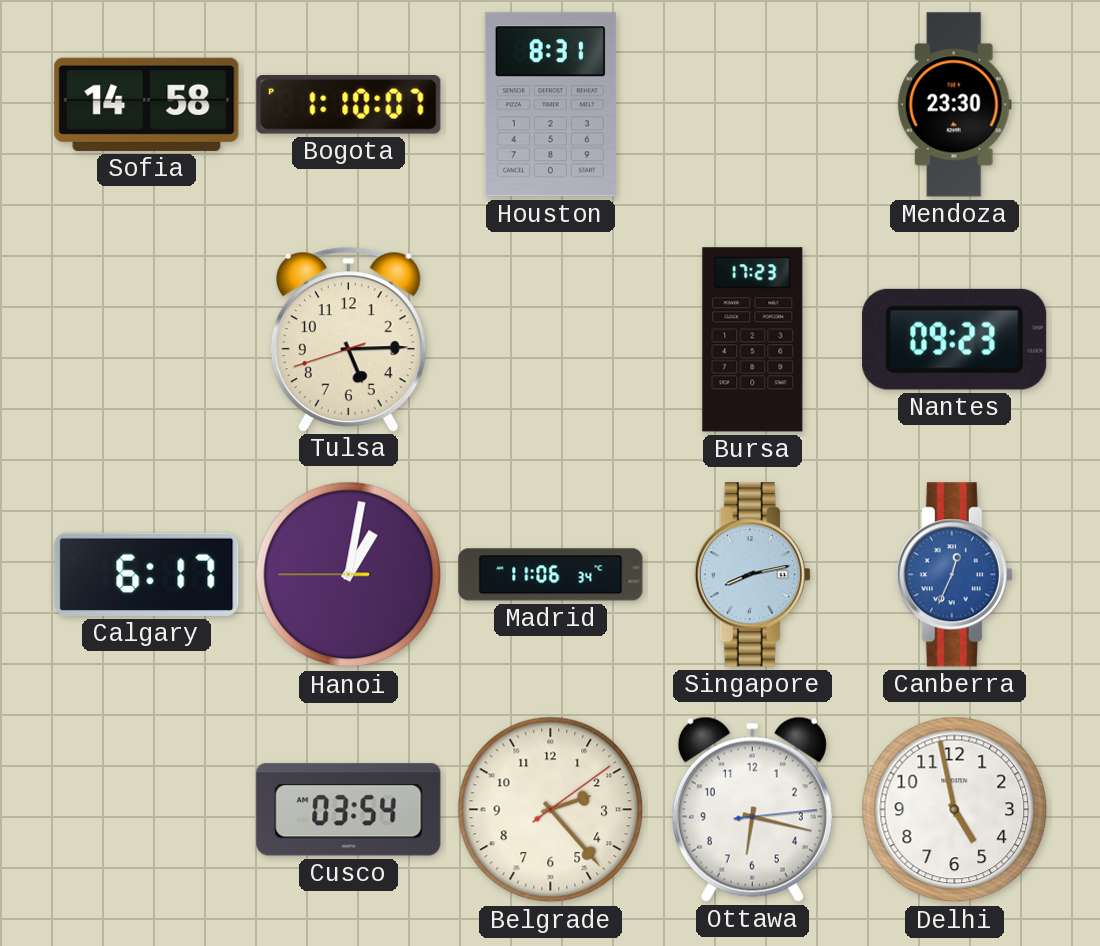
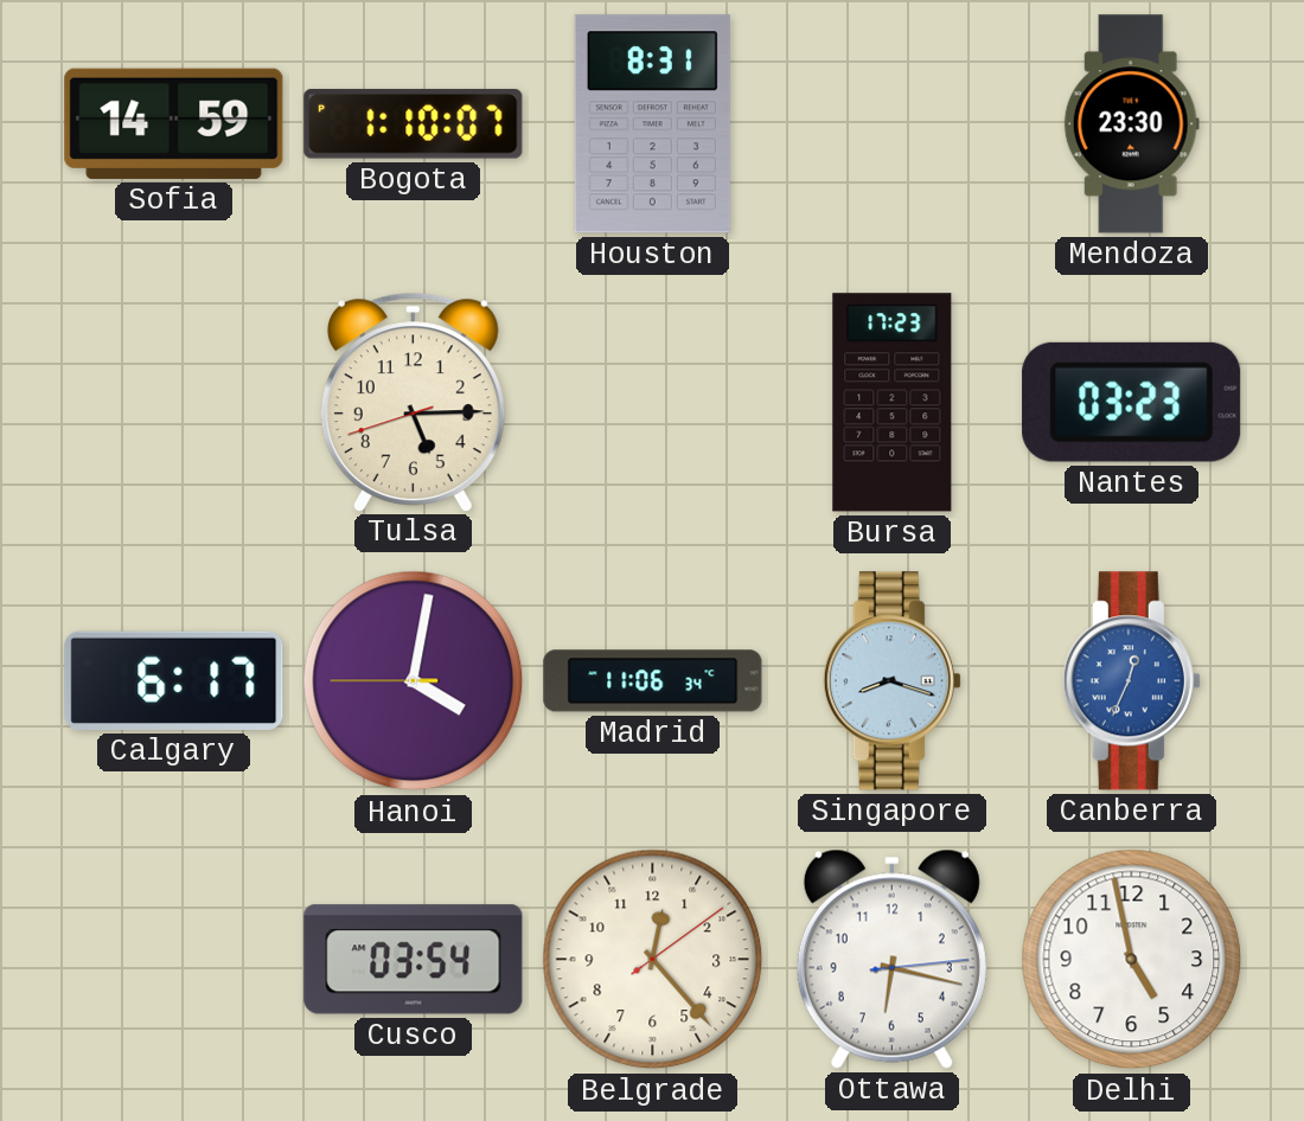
Sofia: 14:58 -> 14:59
Nantes: 09:23 -> 03:23
Hanoi: 1:01 -> 4:01
Singapore: 8:13 -> 8:18
Belgrade: 2:23 -> 12:23
